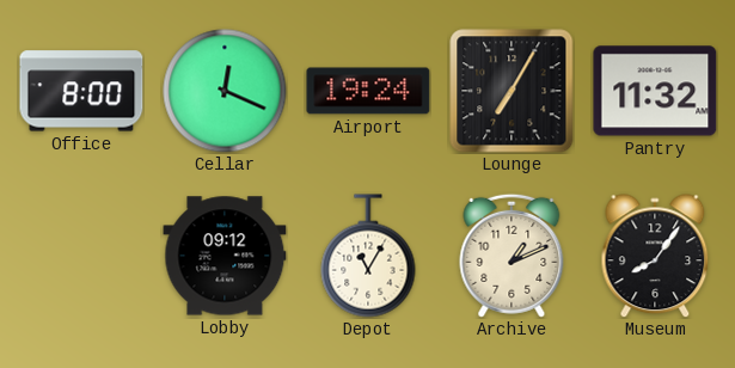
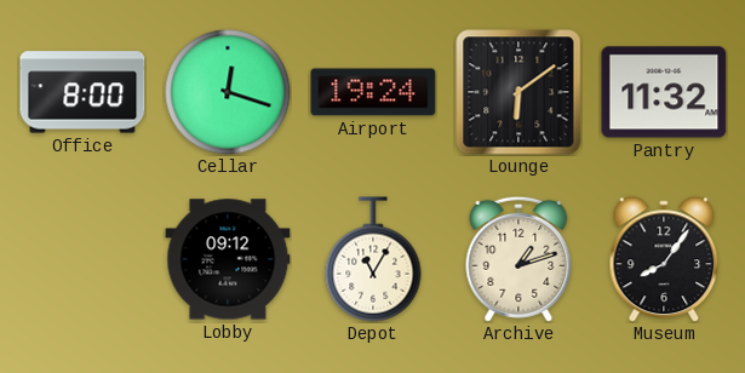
Cellar: 12:19 -> 12:18
Lounge: 7:05 -> 6:09
Archive: 1:11 -> 1:12
